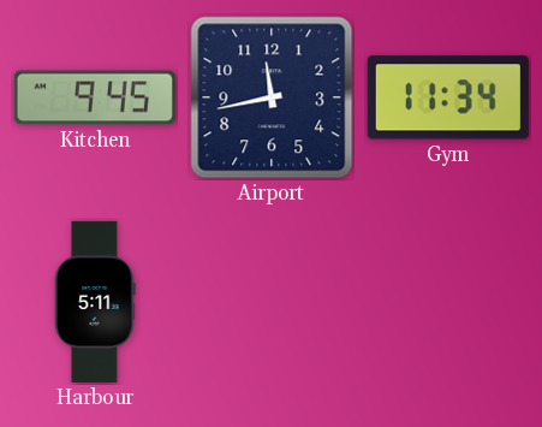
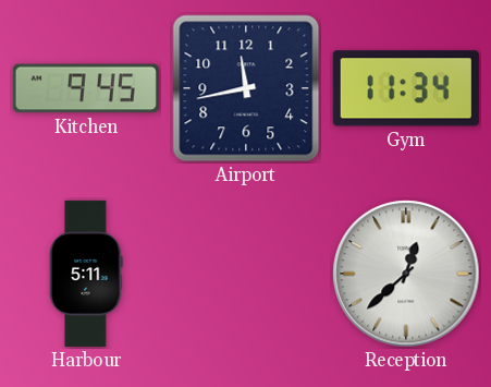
Reception: none -> 12:38
